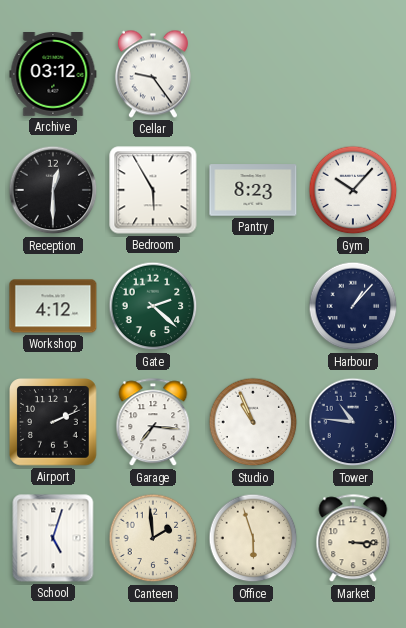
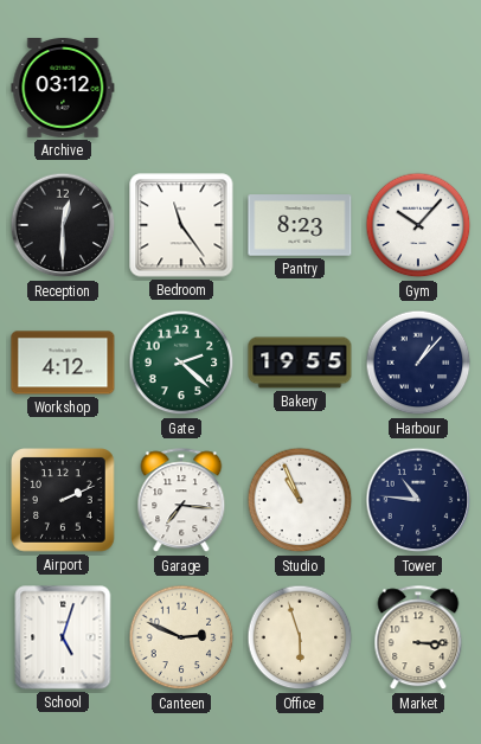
Cellar: 9:24 -> none
Bedroom: 5:55 -> 11:24
Bakery: none -> 19:55
Canteen: 1:59 -> 2:49
